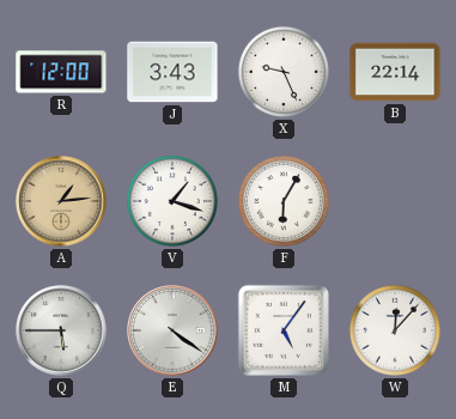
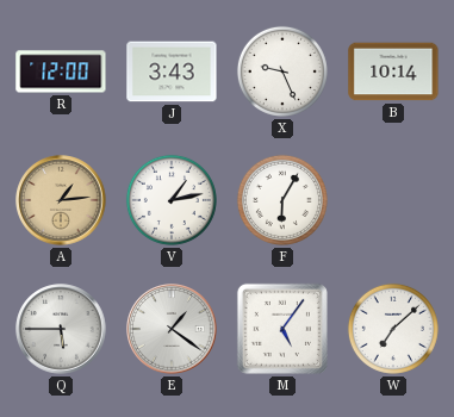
B: 22:14 -> 10:14
V: 1:18 -> 1:13
E: 4:21 -> 1:21
W: 12:07 -> 7:08
